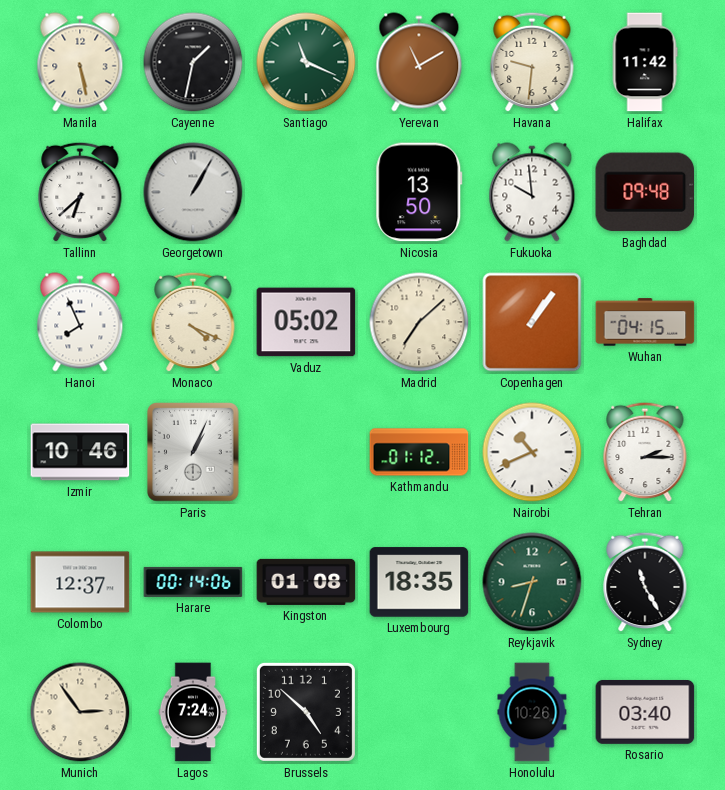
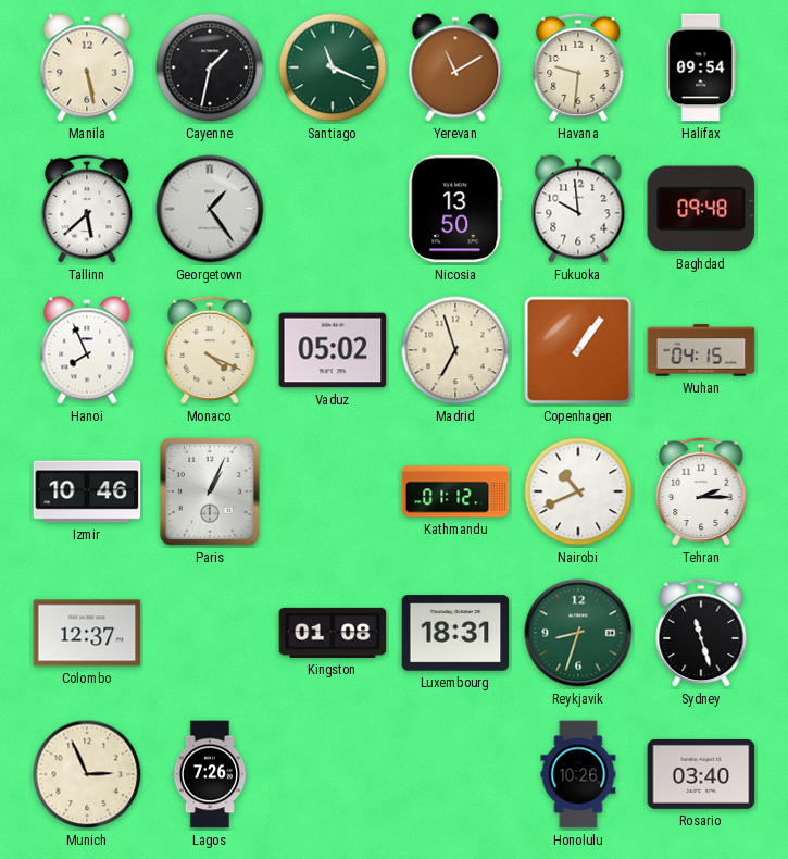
Halifax: 11:42 -> 09:54
Tallinn: 6:38 -> 5:38
Georgetown: 1:05 -> 1:24
Madrid: 7:08 -> 6:57
Harare: 00:14 -> none
Luxembourg: 18:35 -> 18:31
Sydney: 11:25 -> 11:27
Munich: 2:54 -> 2:56
Lagos: 7:24 -> 7:26
Brussels: 4:52 -> none
